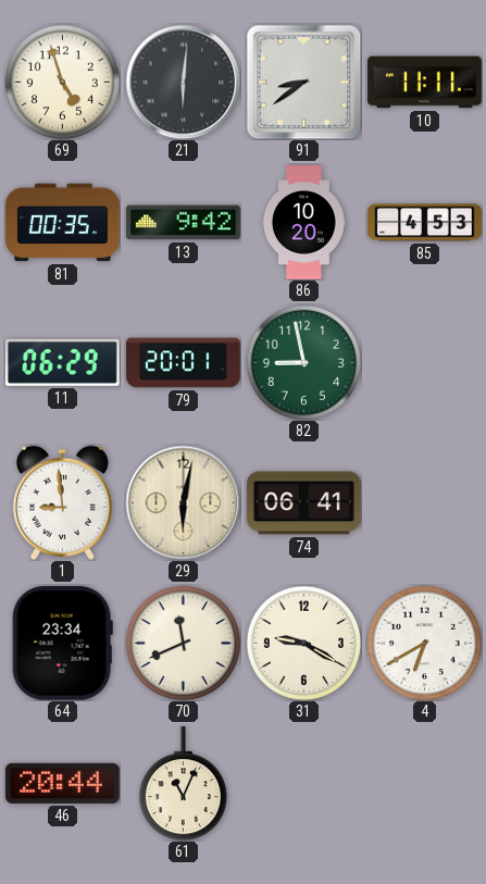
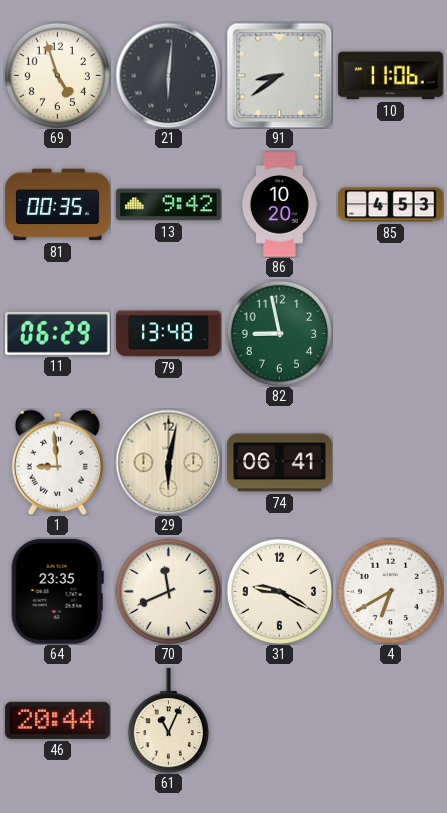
10: 11:11 -> 11:06
79: 20:01 -> 13:48
64: 23:34 -> 23:35
